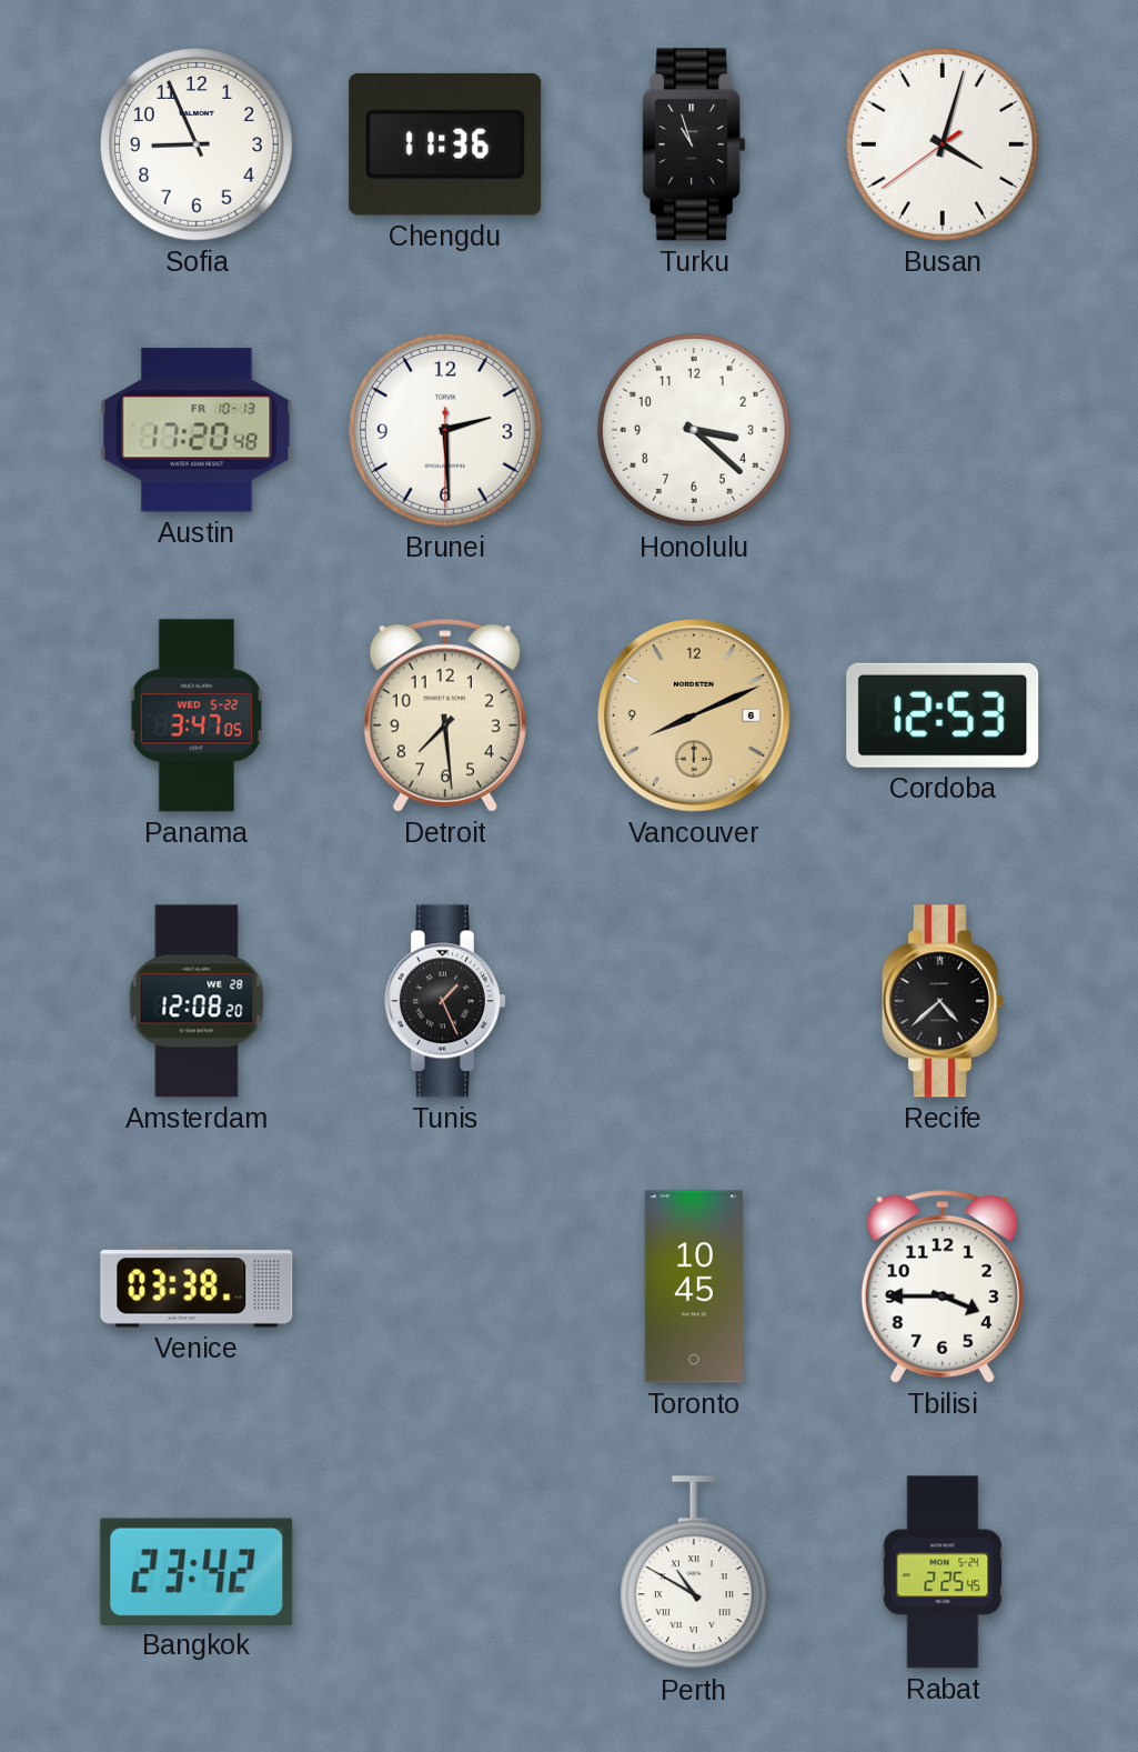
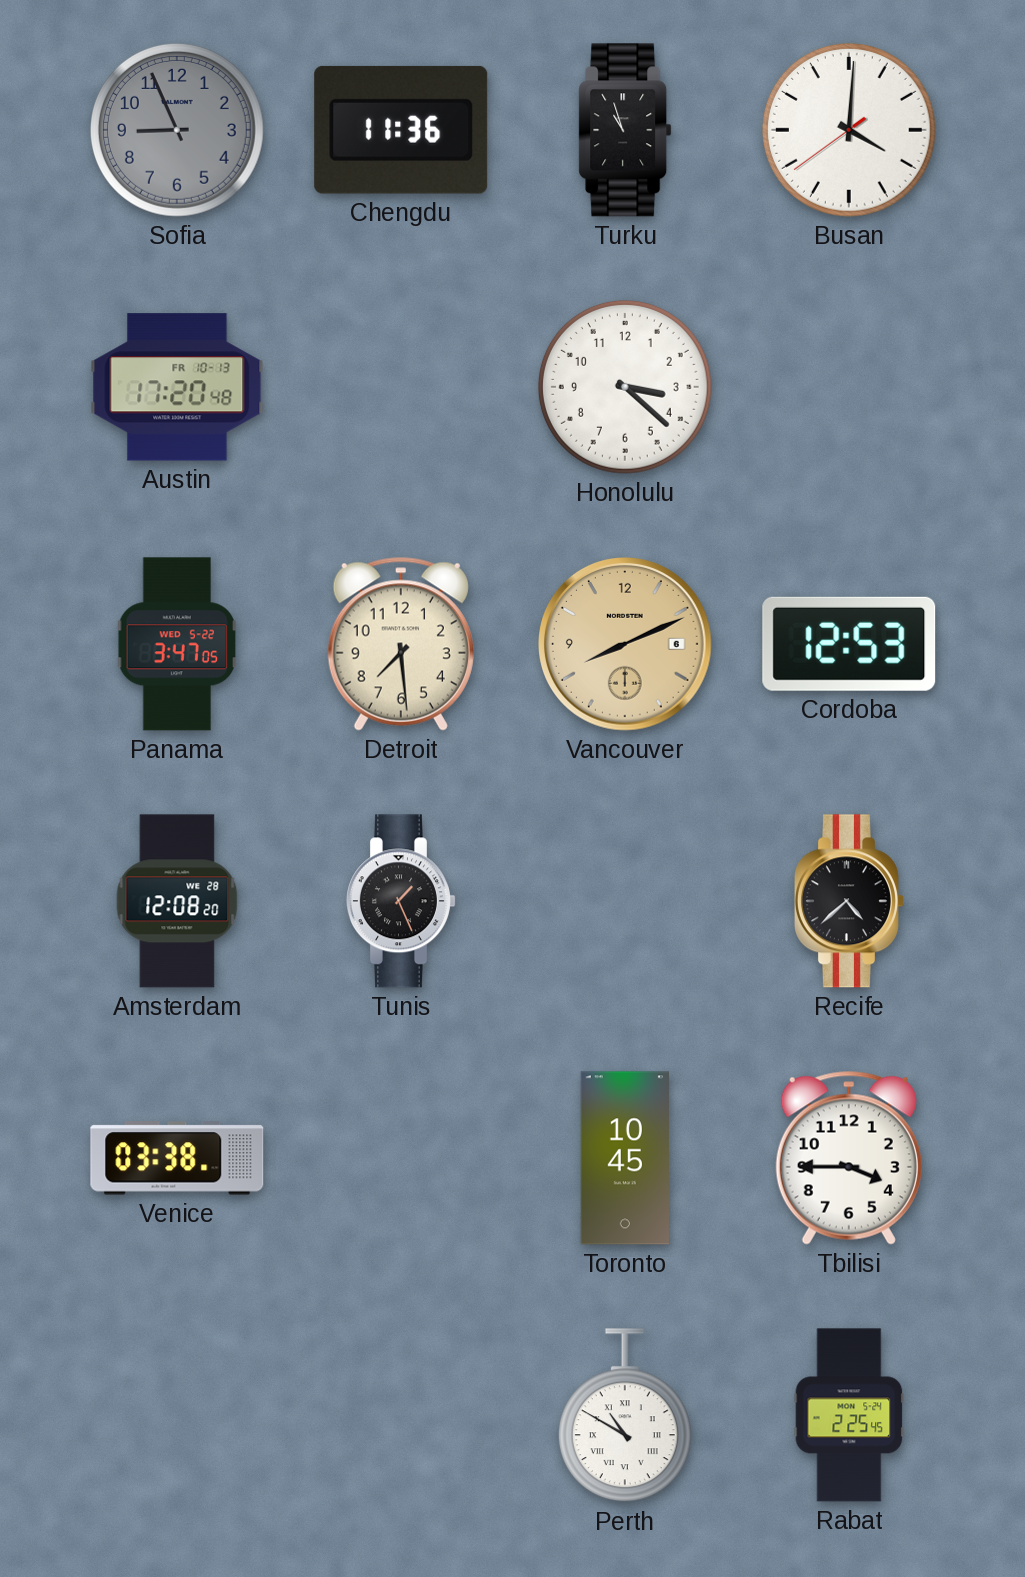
Sofia dial: white -> grey
Busan: 4:02 -> 4:00
Brunei: 2:29 -> none
Bangkok: 23:42 -> none
